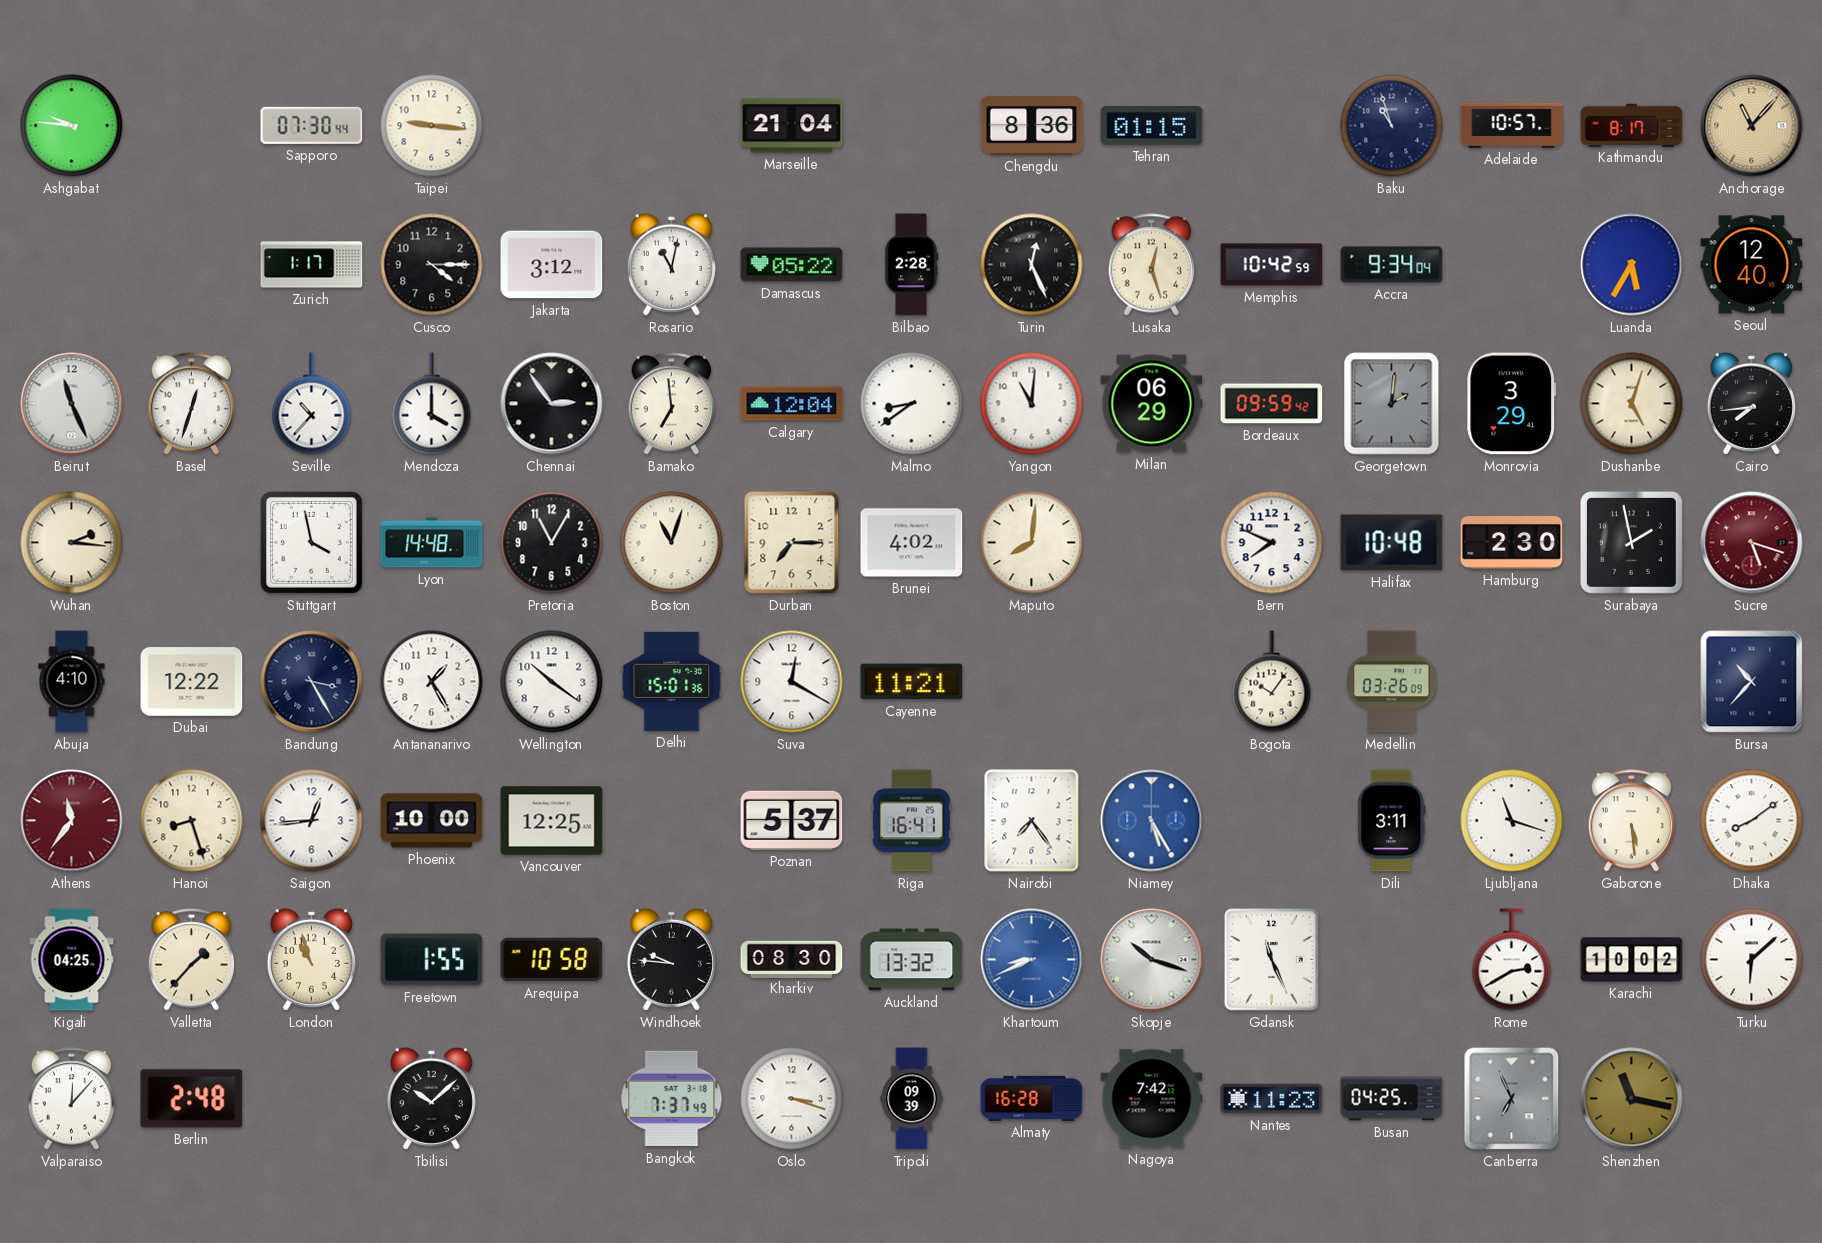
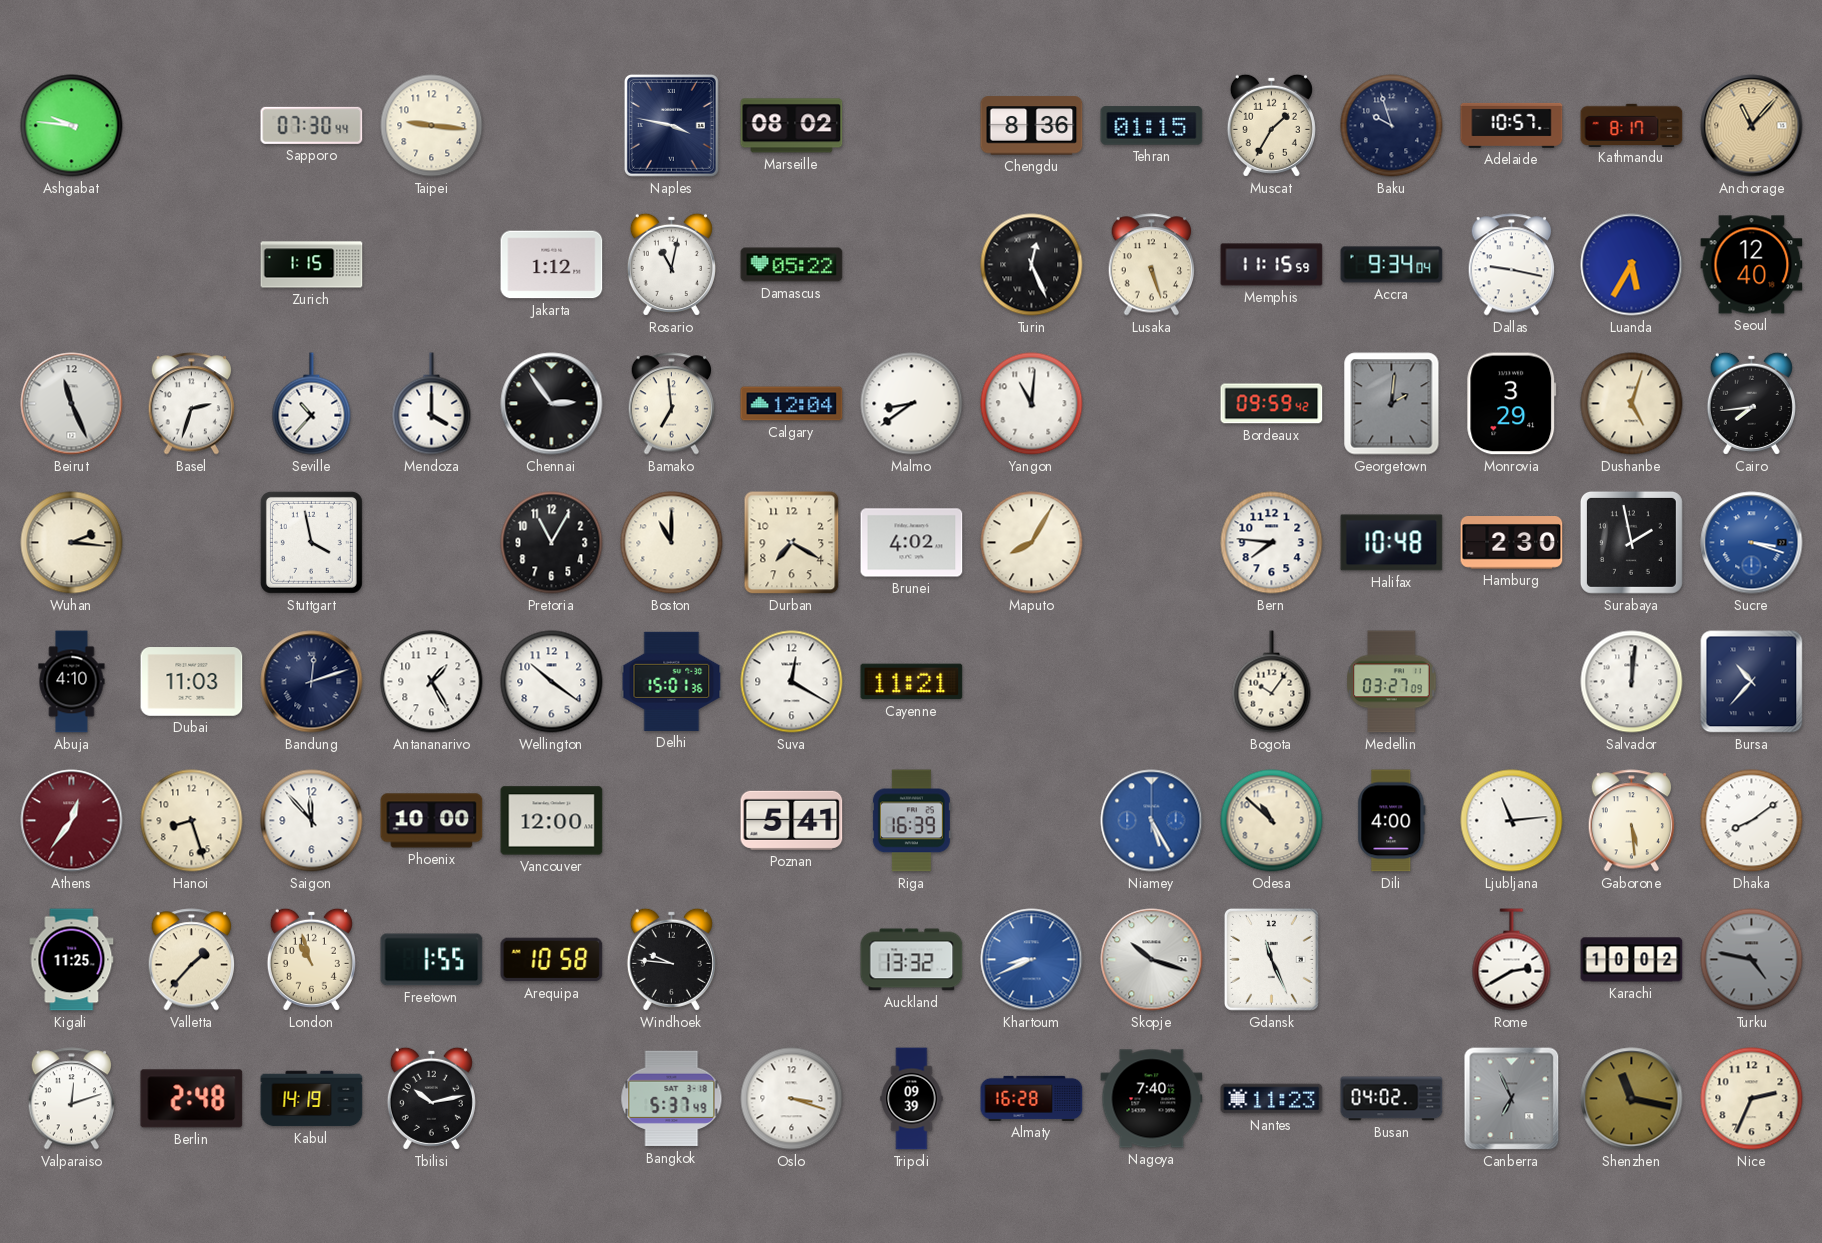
Naples: none -> 3:47
Marseille: 21:04 -> 08:02
Muscat: none -> 1:35
Baku: 10:57 -> 9:57
Zurich: 1:17 -> 1:15
Cusco: 4:15 -> none
Jakarta: 3:12 -> 1:12
Bilbao: 2:28 -> none
Lusaka: 12:27 -> 5:27
Memphis: 10:42 -> 11:15
Dallas: none -> 9:17
Basel: 12:33 -> 2:33
Milan: 06:29 -> none
Lyon: 14:48 -> none
Boston: 11:03 -> 11:00
Durban: 7:15 -> 7:20
Maputo: 8:01 -> 8:05
Bern: 7:49 -> 7:46
Sucre: 5:18 -> 3:18
Sucre dial: burgundy -> blue
Dubai: 12:22 -> 11:03
Bandung: 3:25 -> 12:12
Medellin: 03:26 -> 03:27
Salvador: none -> 12:01
Athens: 11:36 -> 12:36
Saigon: 12:44 -> 11:53
Vancouver: 12:25 -> 12:00
Poznan: 5:37 -> 5:41
Riga: 16:41 -> 16:39
Nairobi: 7:24 -> none
Odesa: none -> 10:52
Dili: 3:11 -> 4:00
Ljubljana: 11:18 -> 11:14
Kigali: 04:25 -> 11:25
Kharkiv: 08:30 -> none
Turku: 6:08 -> 4:47
Turku dial: white -> grey
Valparaiso: 12:07 -> 12:12
Kabul: none -> 14:19
Tbilisi: 10:08 -> 10:13
Bangkok: 7:37 -> 5:37
Nagoya: 7:42 -> 7:40
Busan: 04:25 -> 04:02
Nice: none -> 2:34
